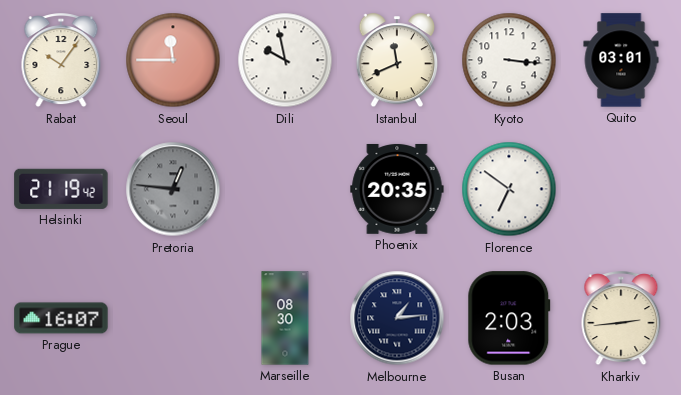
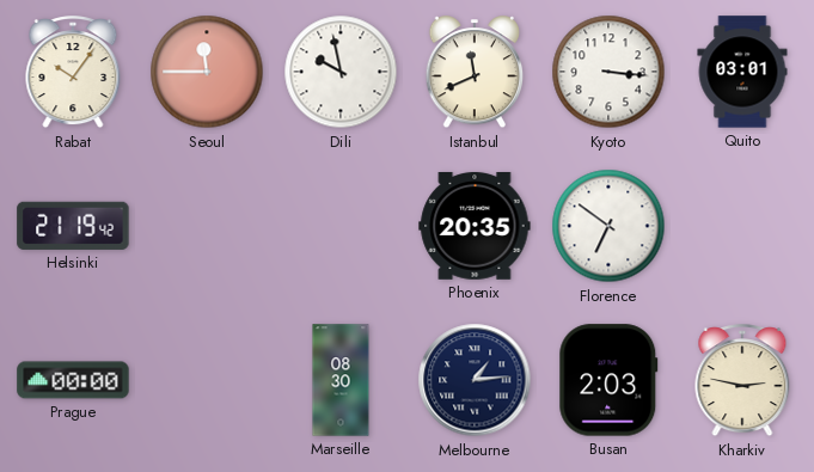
Pretoria: 12:46 -> none
Prague: 16:07 -> 00:00
Kharkiv: 2:44 -> 2:47
